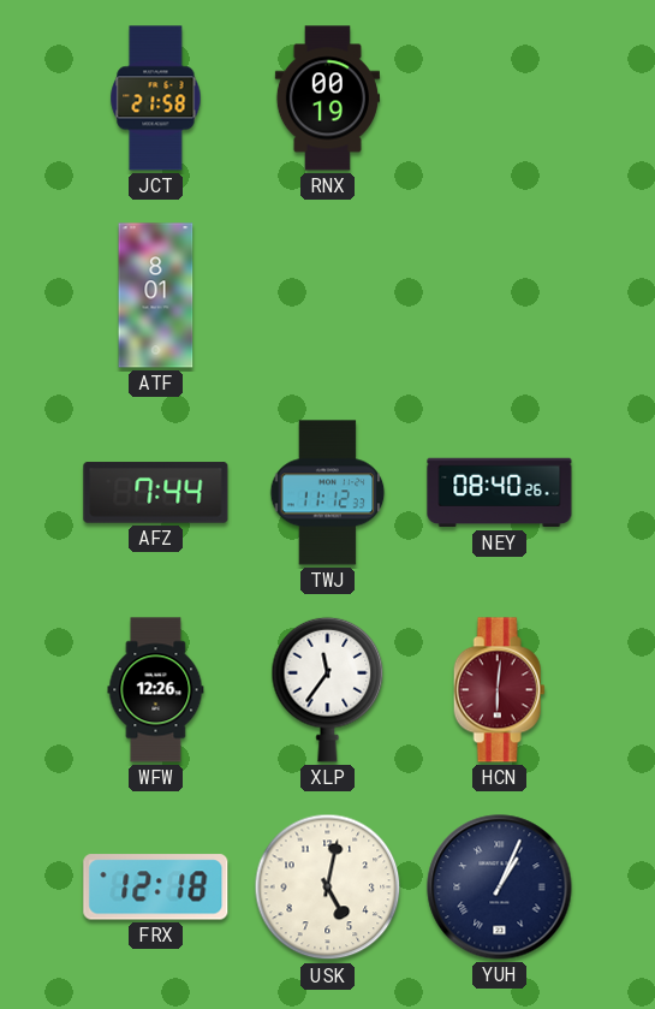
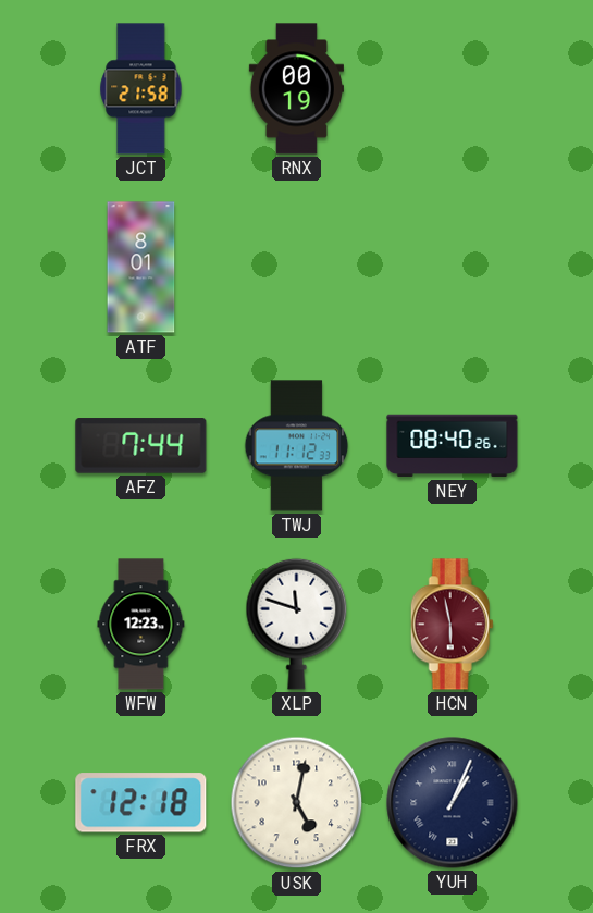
WFW: 12:26 -> 12:23
XLP: 11:36 -> 11:48
HCN: 6:01 -> 5:58
